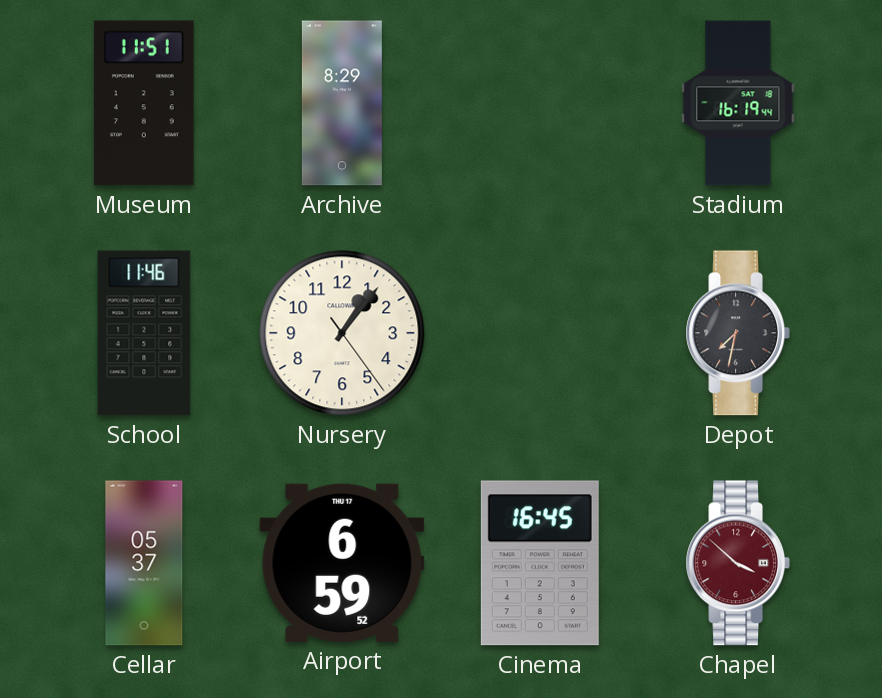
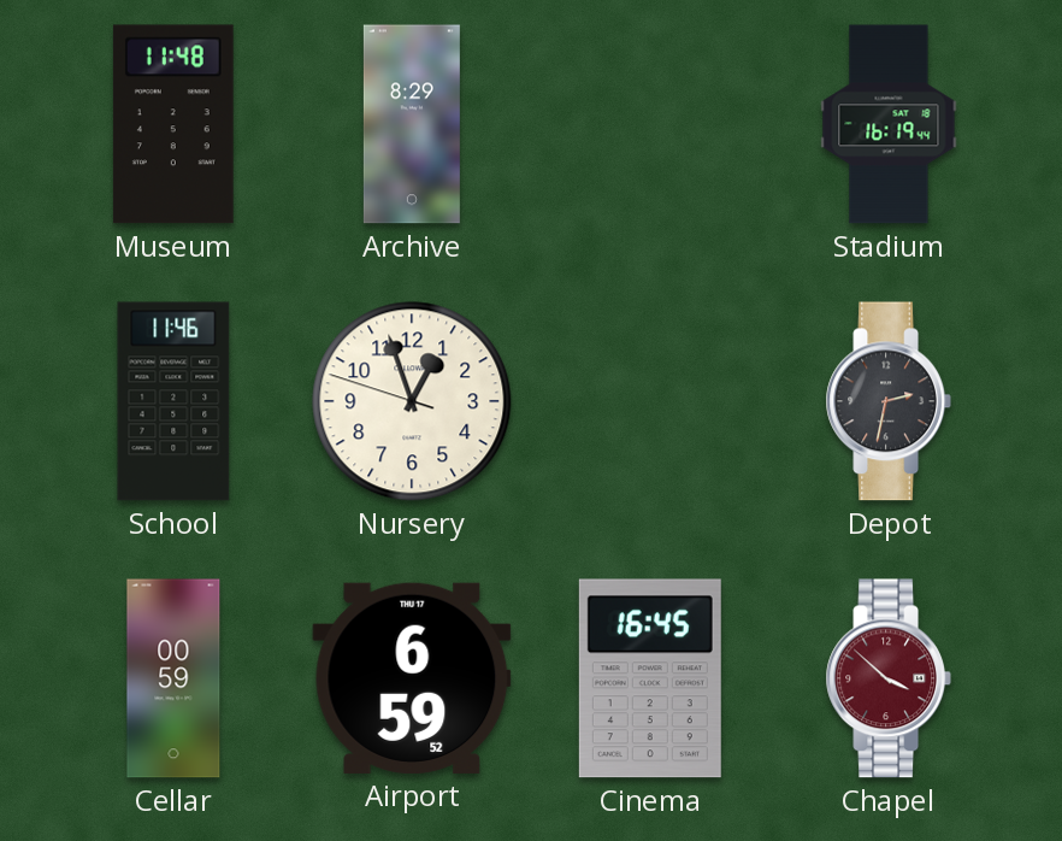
Museum: 11:51 -> 11:48
Nursery: 1:06 -> 12:56
Depot: 7:32 -> 2:32
Cellar: 05:37 -> 00:59
